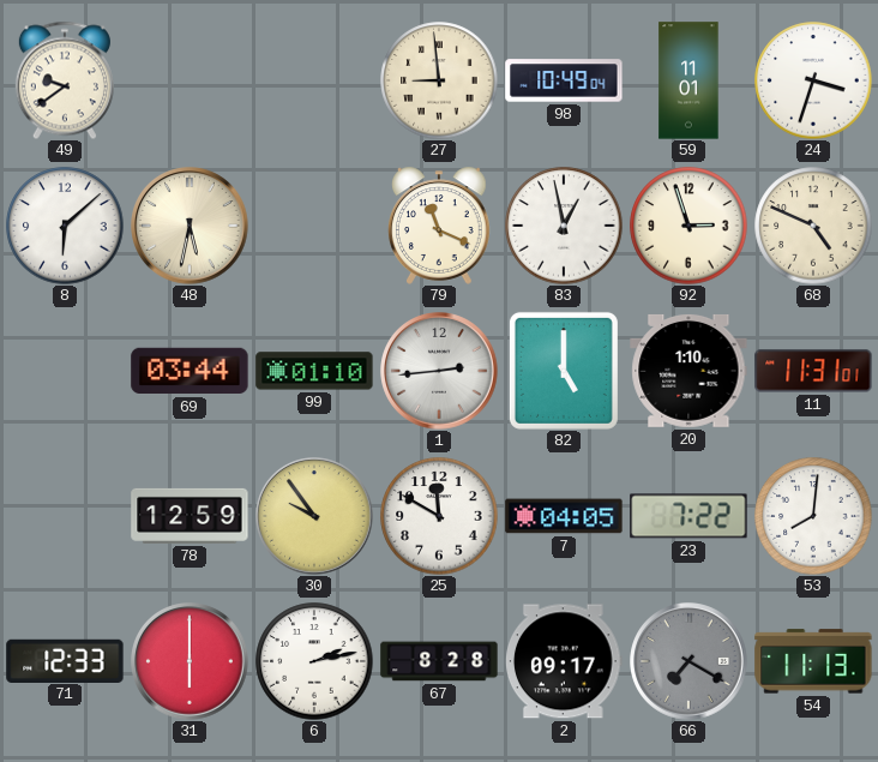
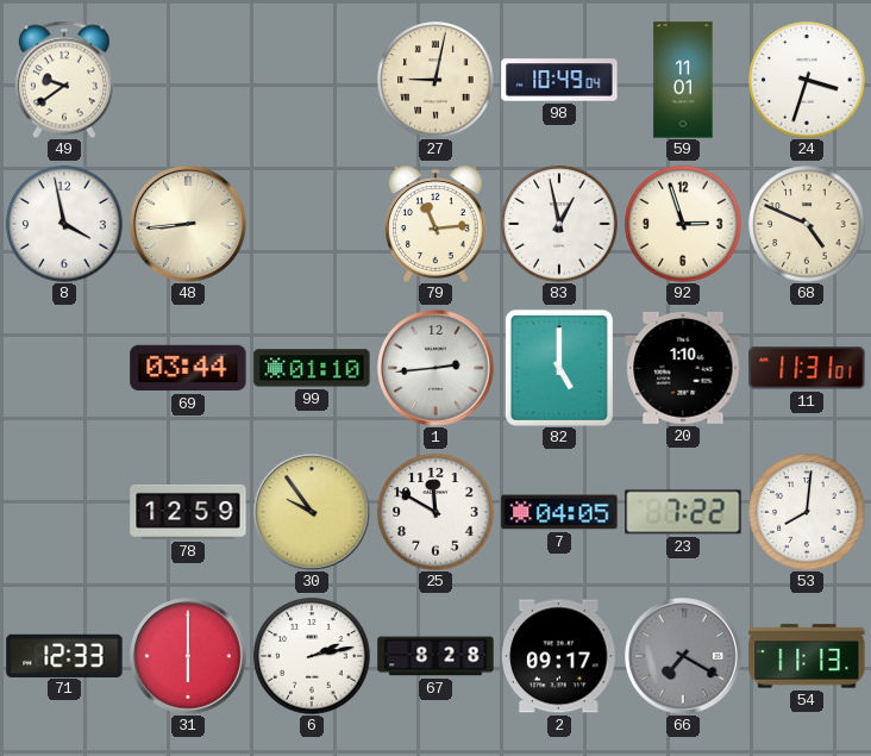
27: 8:59 -> 9:02
8: 6:08 -> 3:58
48: 5:32 -> 8:44
79: 11:19 -> 11:14
